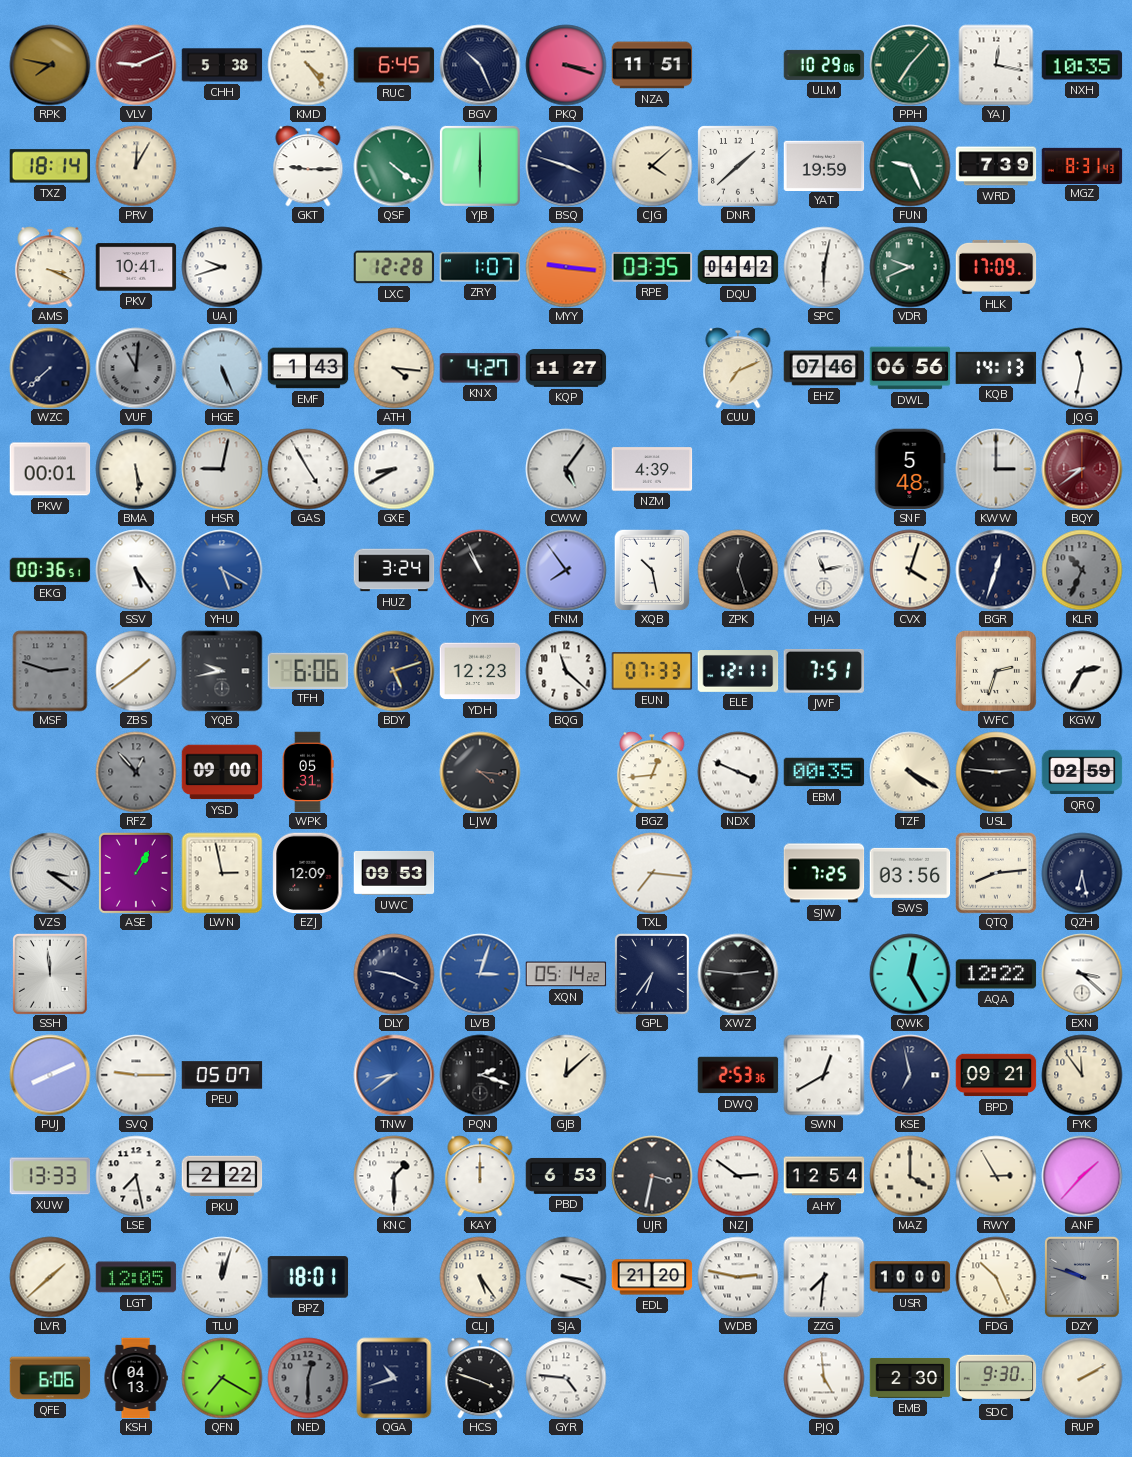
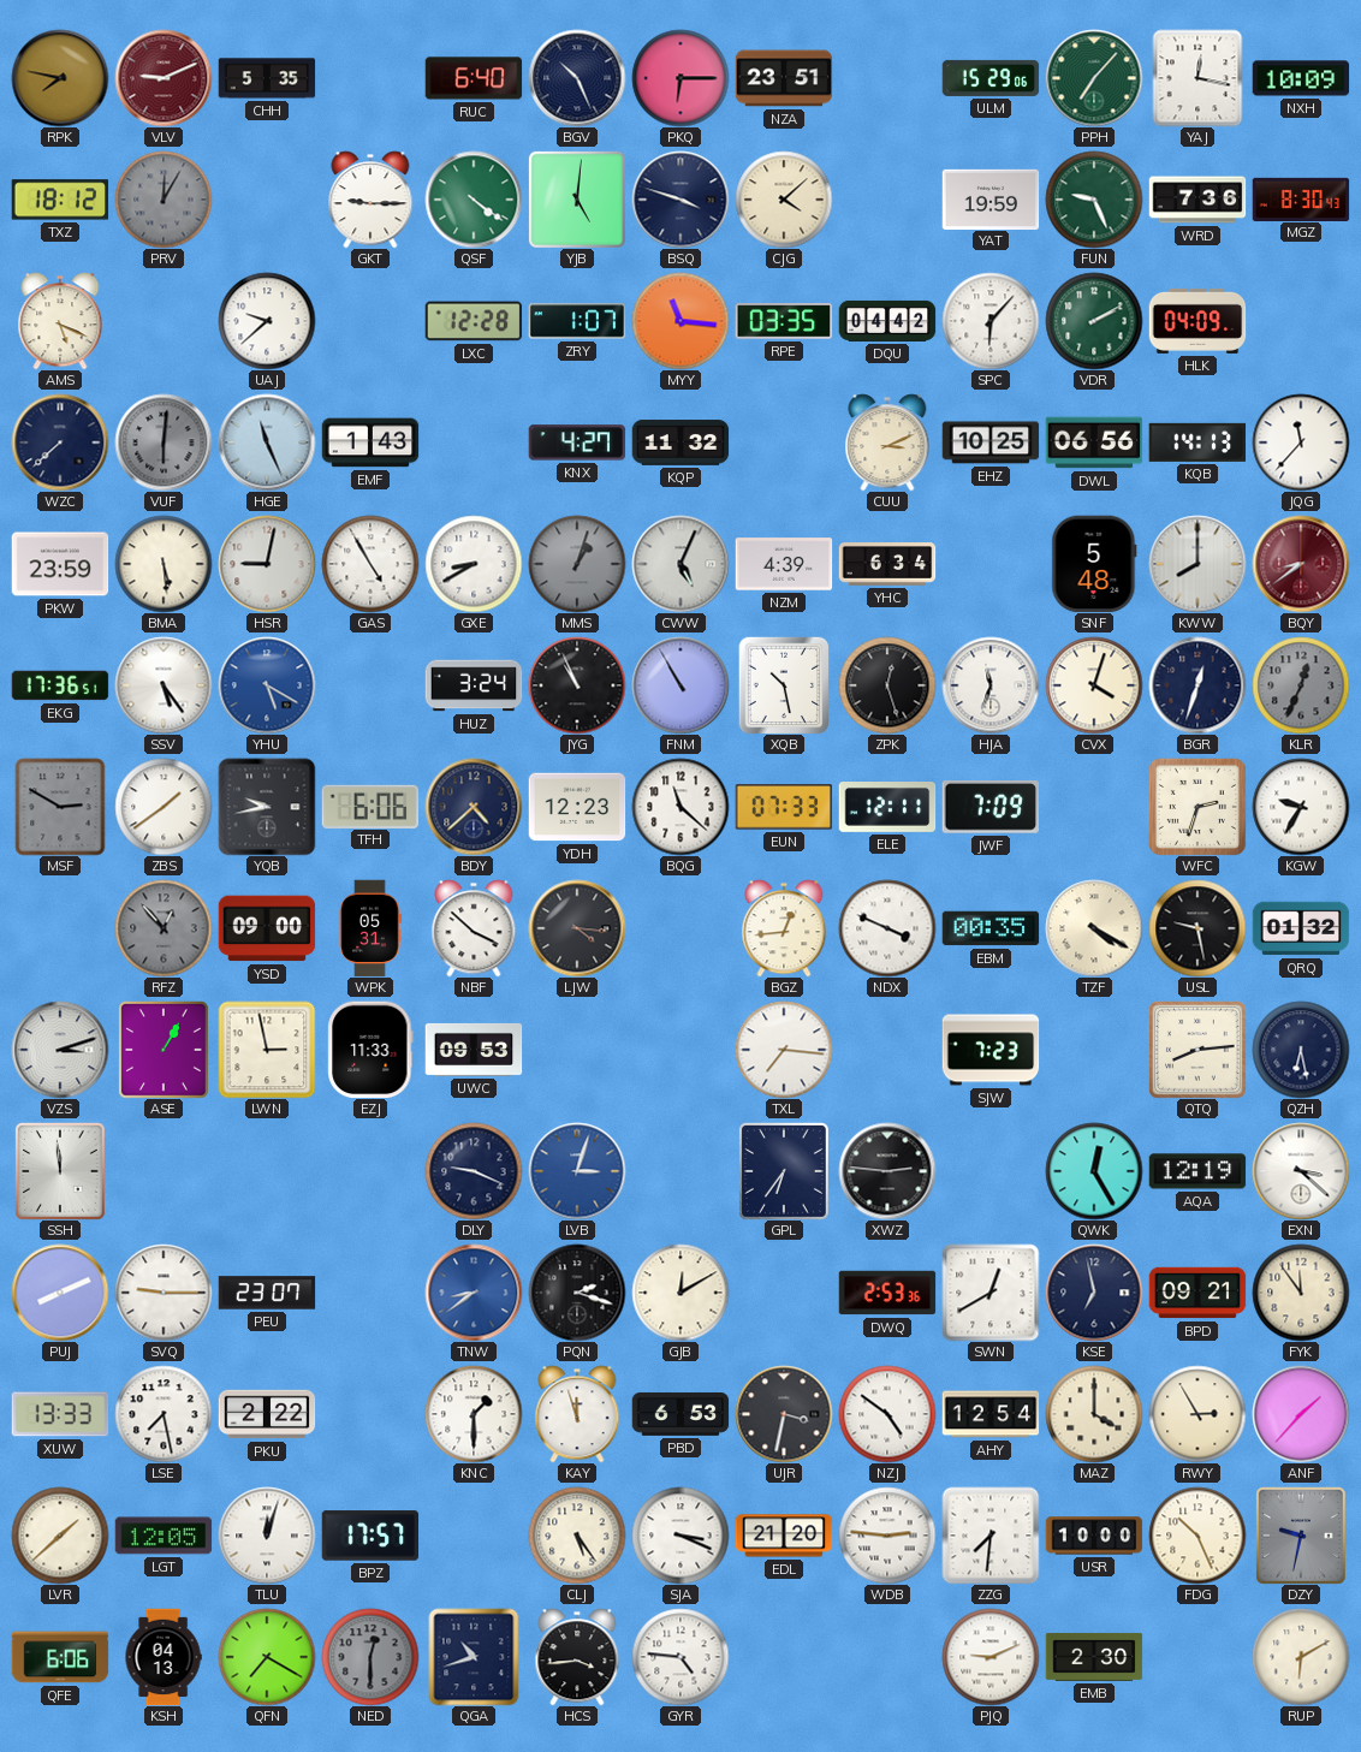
CHH: 5:38 -> 5:35
KMD: 4:24 -> none
RUC: 6:45 -> 6:40
PKQ: 3:18 -> 6:15
NZA: 11:51 -> 23:51
ULM: 10:29 -> 15:29
NXH: 10:35 -> 10:09
TXZ: 18:14 -> 18:12
PRV dial: cream -> grey
YJB: 6:00 -> 5:01
DNR: 1:38 -> none
WRD: 7:39 -> 7:36
MGZ: 8:31 -> 8:30
AMS: 3:19 -> 5:19
PKV: 10:41 -> none
UAJ: 9:42 -> 9:38
MYY: 9:16 -> 11:16
SPC: 6:02 -> 6:07
VDR: 9:41 -> 2:10
HLK: 17:09 -> 04:09
VUF: 11:01 -> 6:01
HGE: 5:26 -> 11:26
ATH: 4:16 -> none
KQP: 11:27 -> 11:32
CUU: 7:11 -> 3:11
EHZ: 07:46 -> 10:25
JQG: 11:32 -> 11:37
PKW: 00:01 -> 23:59
MMS: none -> 1:03
CWW: 5:06 -> 5:04
YHC: none -> 6:34
KWW: 3:00 -> 8:00
EKG: 00:36 -> 17:36
FNM: 7:54 -> 10:55
HJA: 11:13 -> 11:33
KLR: 10:34 -> 12:34
MSF: 2:48 -> 2:50
BDY: 5:12 -> 4:38
JWF: 7:51 -> 7:09
KGW: 2:35 -> 9:35
NBF: none -> 3:52
USL: 2:46 -> 9:28
QRQ: 02:59 -> 01:32
VZS: 3:21 -> 3:12
EZJ: 12:09 -> 11:33
SJW: 7:25 -> 7:23
SWS: 03:56 -> none
XQN: 05:14 -> none
AQA: 12:22 -> 12:19
PEU: 05:07 -> 23:07
GJB: 12:08 -> 12:10
KAY: 12:00 -> 11:57
NZJ: 2:51 -> 4:51
BPZ: 18:01 -> 17:57
WDB: 2:47 -> 2:46
DZY: 9:48 -> 9:32
HCS: 3:48 -> 3:44
PJQ: 4:59 -> 9:11
SDC: 9:30 -> none
RUP: 2:10 -> 6:10
